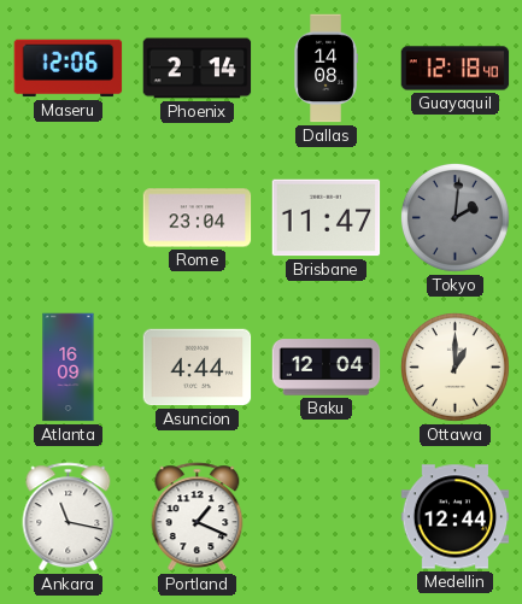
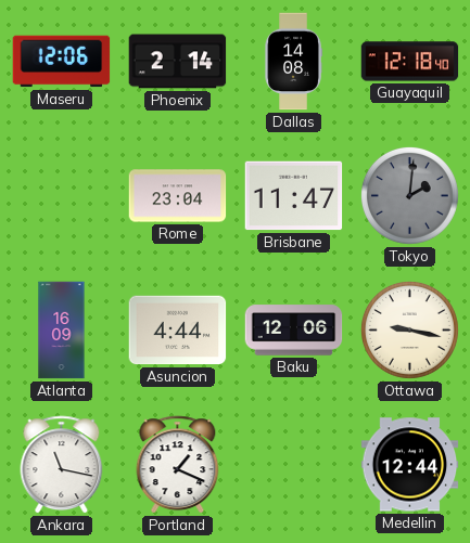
Baku: 12:04 -> 12:06
Ottawa: 1:00 -> 9:17
